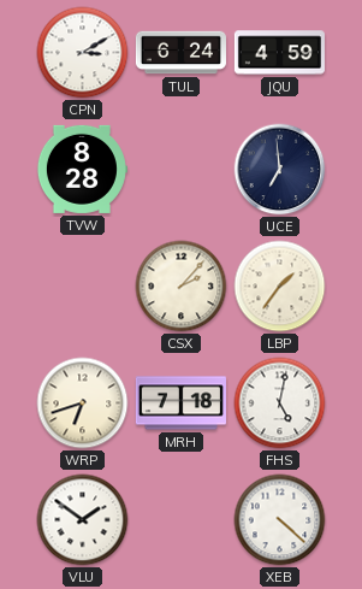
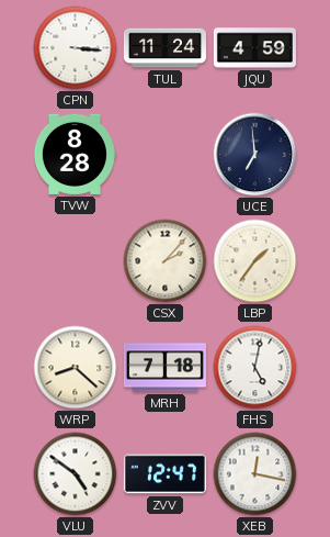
CPN: 3:10 -> 3:16
TUL: 6:24 -> 11:24
WRP: 6:42 -> 8:22
VLU: 1:51 -> 4:51
ZVV: none -> 12:47
XEB: 4:22 -> 12:17
